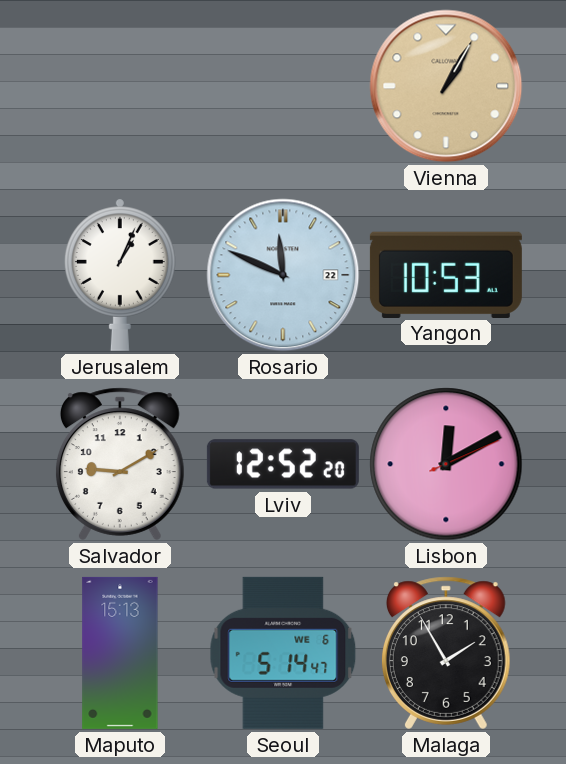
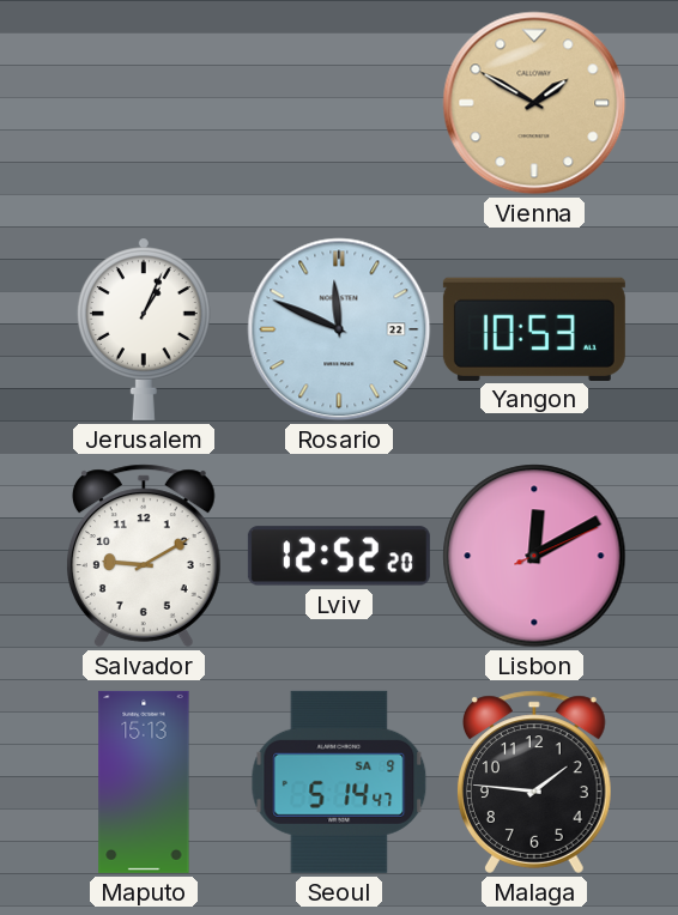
Vienna: 1:05 -> 1:50
Seoul date: WE 6 -> SA 9
Malaga: 1:55 -> 1:46
